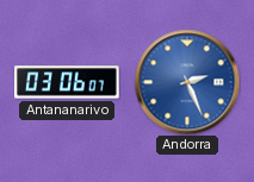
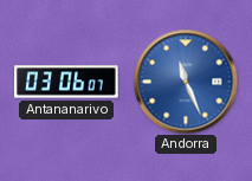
Andorra: 2:26 -> 11:26
